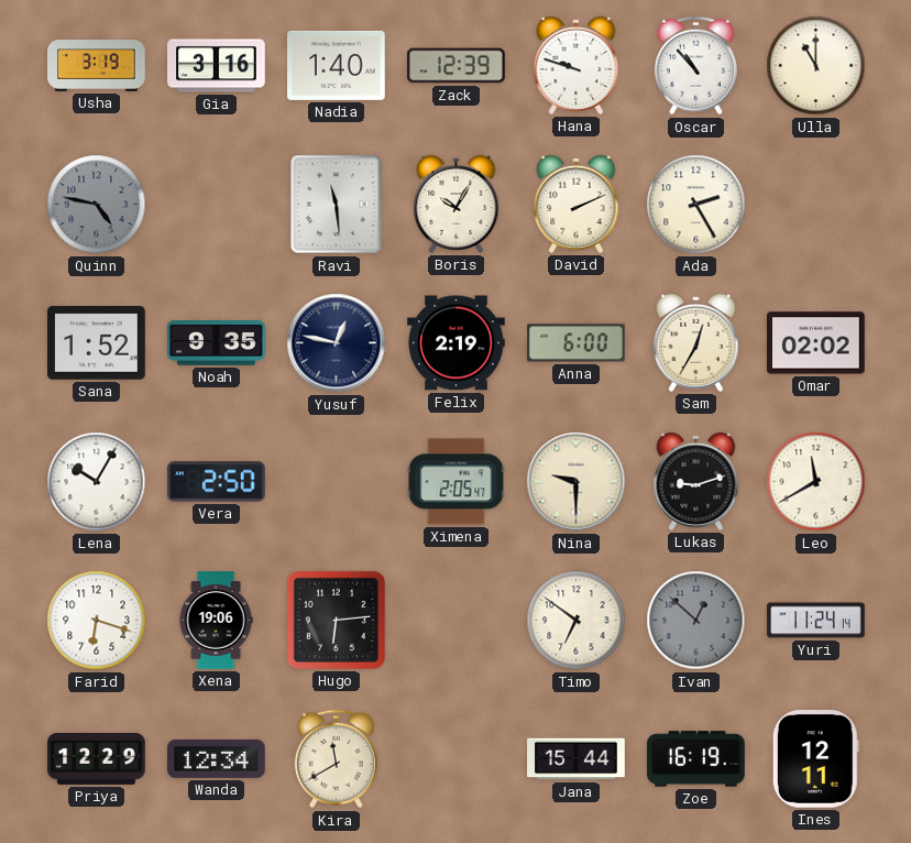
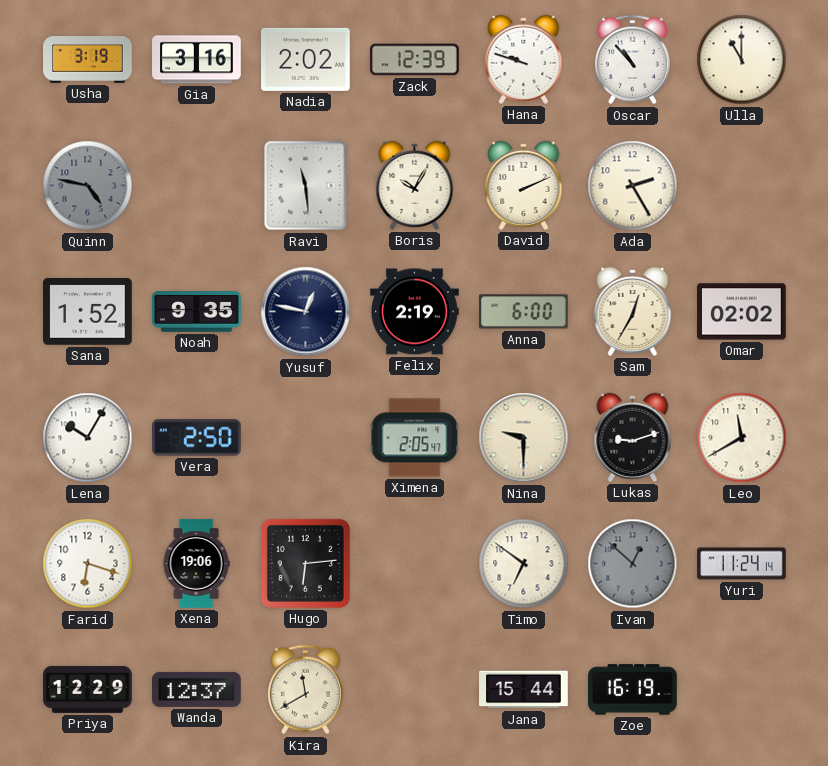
Nadia: 1:40 -> 2:02
Wanda: 12:34 -> 12:37
Ines: 12:11 -> none
